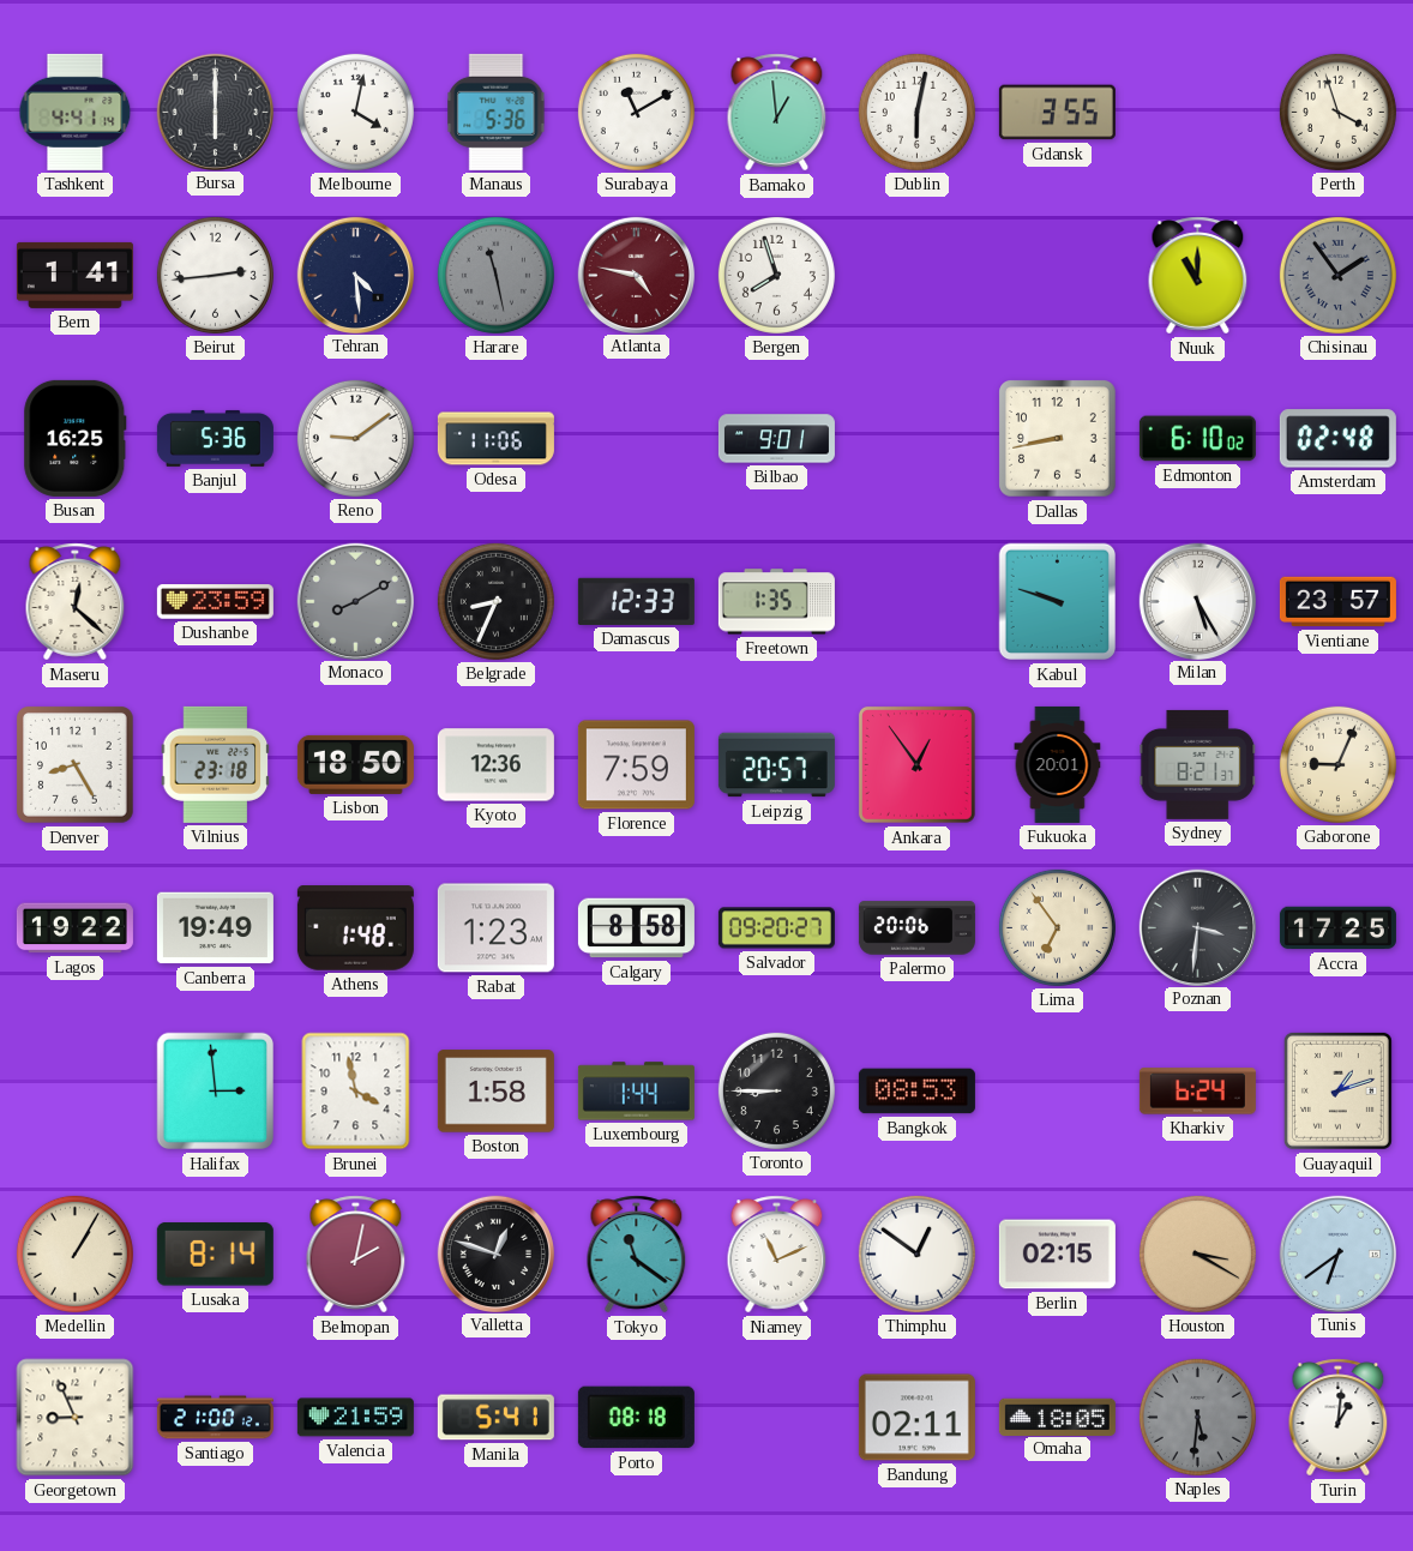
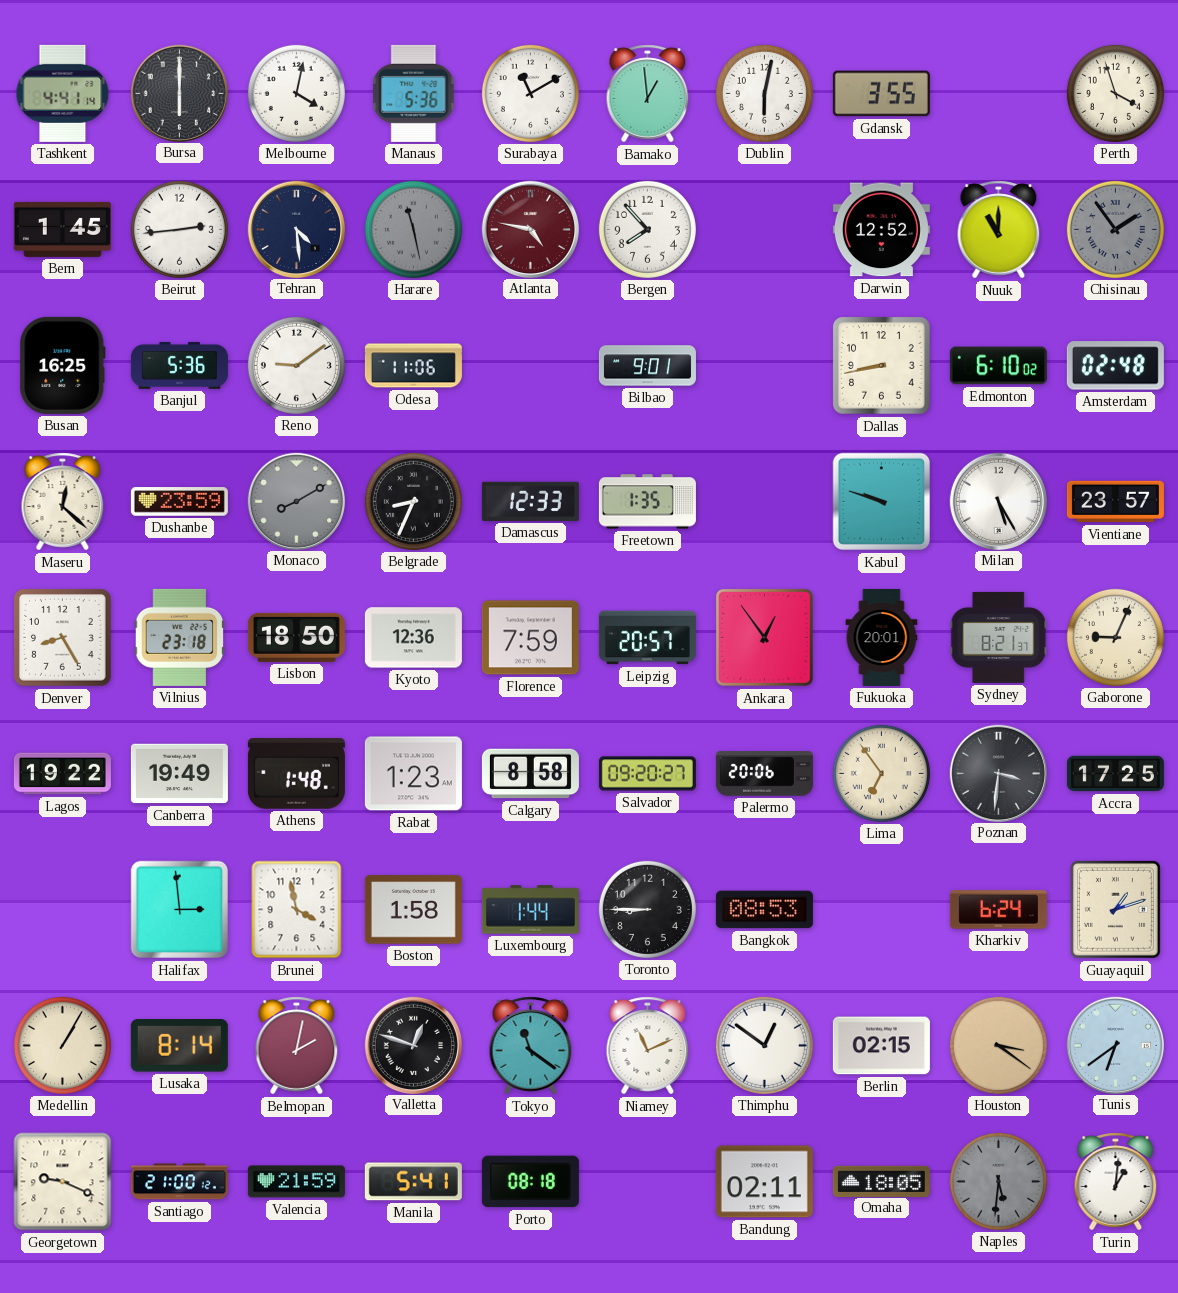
Bern: 1:41 -> 1:45
Bergen: 7:57 -> 7:53
Darwin: none -> 12:52
Houston: 3:20 -> 3:21
Georgetown: 8:56 -> 9:19
